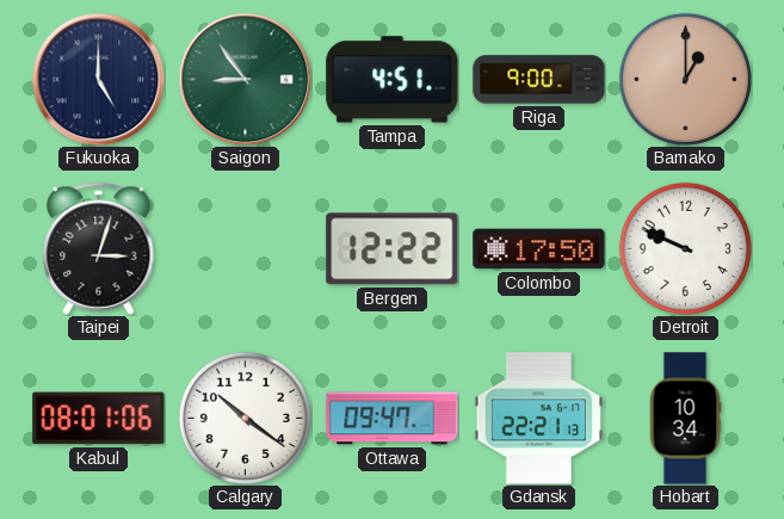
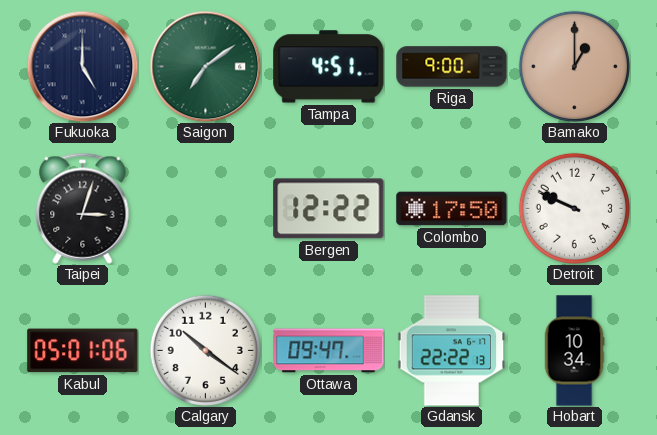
Saigon: 8:54 -> 7:09
Kabul: 08:01 -> 05:01
Gdansk: 22:21 -> 22:22
